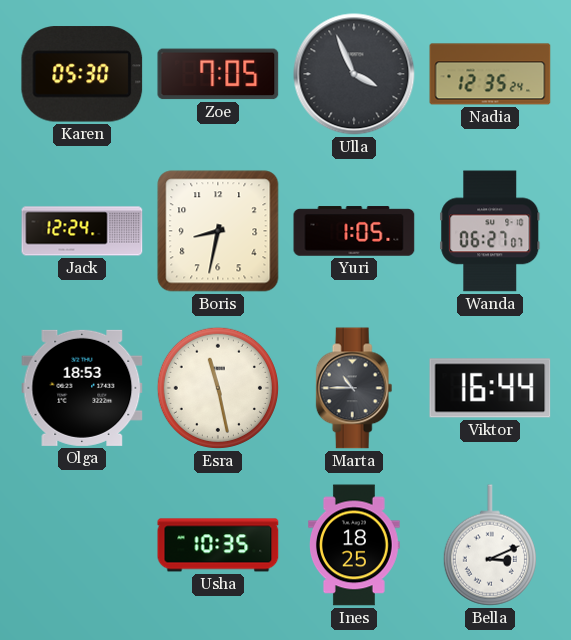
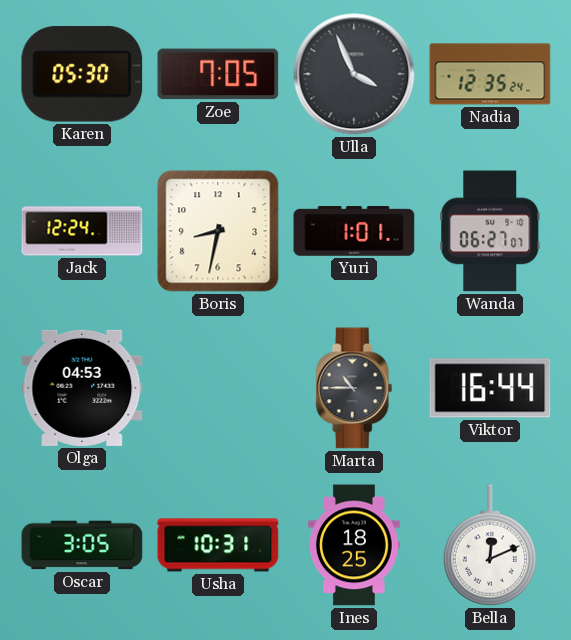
Yuri: 1:05 -> 1:01
Olga: 18:53 -> 04:53
Esra: 11:28 -> none
Oscar: none -> 3:05
Usha: 10:35 -> 10:31
Bella: 3:11 -> 12:11
